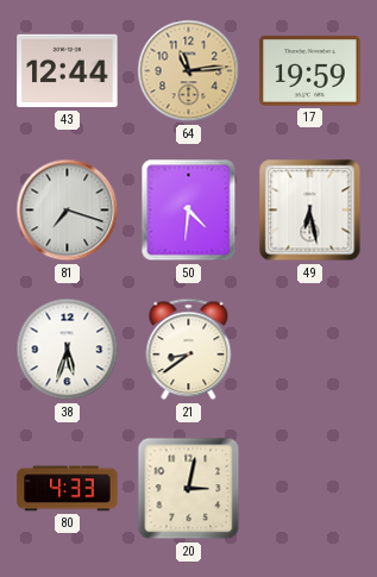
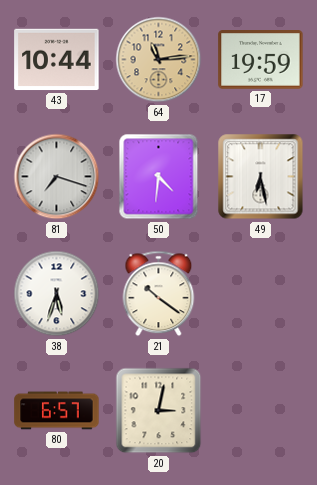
43: 12:44 -> 10:44
21: 8:39 -> 10:21
80: 4:33 -> 6:57
